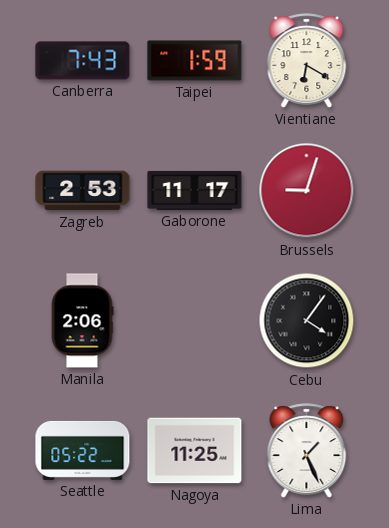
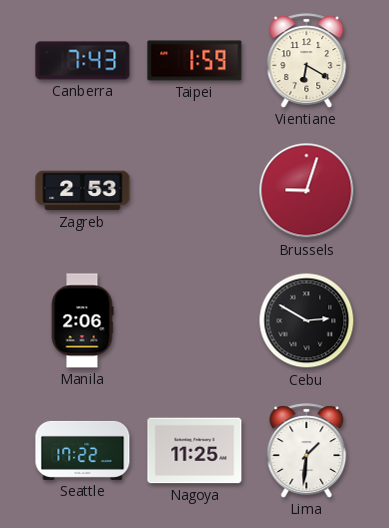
Gaborone: 11:17 -> none
Cebu: 4:06 -> 2:50
Seattle: 05:22 -> 17:22
Lima: 1:26 -> 1:31
